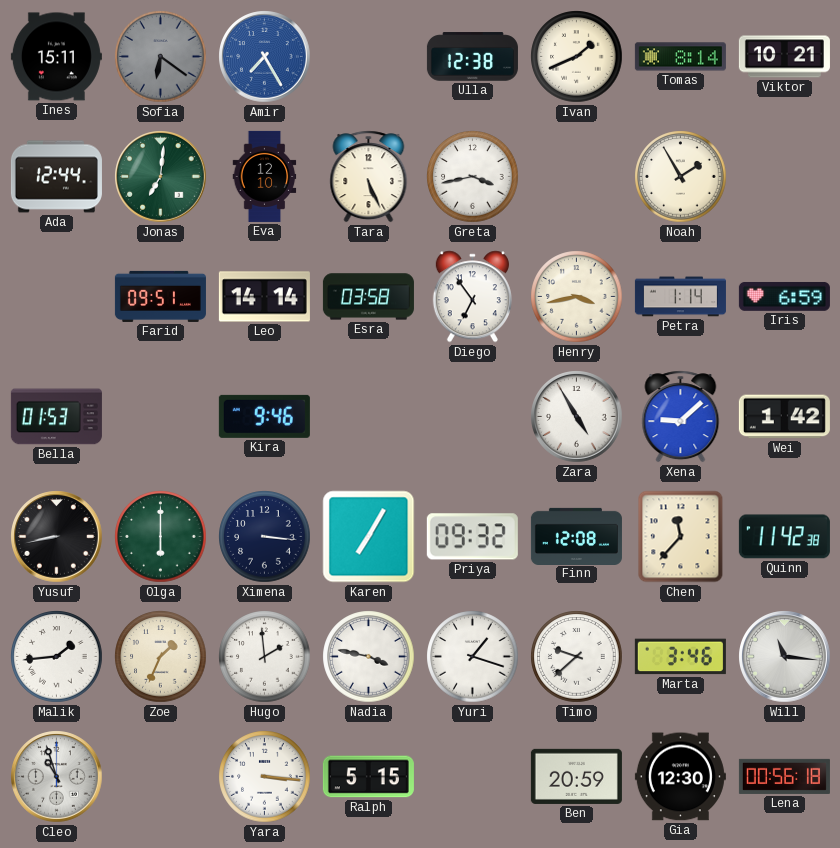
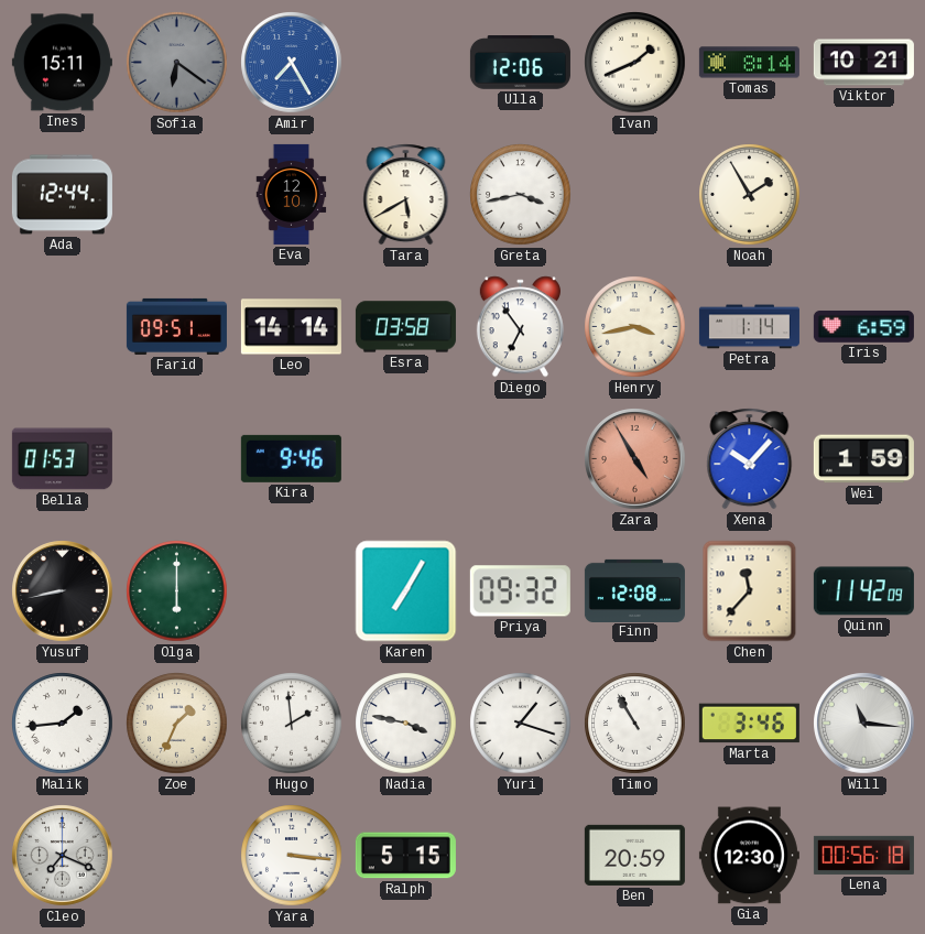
Ulla: 12:38 -> 12:06
Jonas: 7:01 -> none
Tara: 5:26 -> 5:40
Zara dial: white -> salmon
Xena: 9:08 -> 10:07
Wei: 1:42 -> 1:59
Ximena: 3:16 -> none
Quinn: 11:42:38 -> 11:42:09
Timo: 9:38 -> 10:55
Cleo: 10:57 -> 7:19
